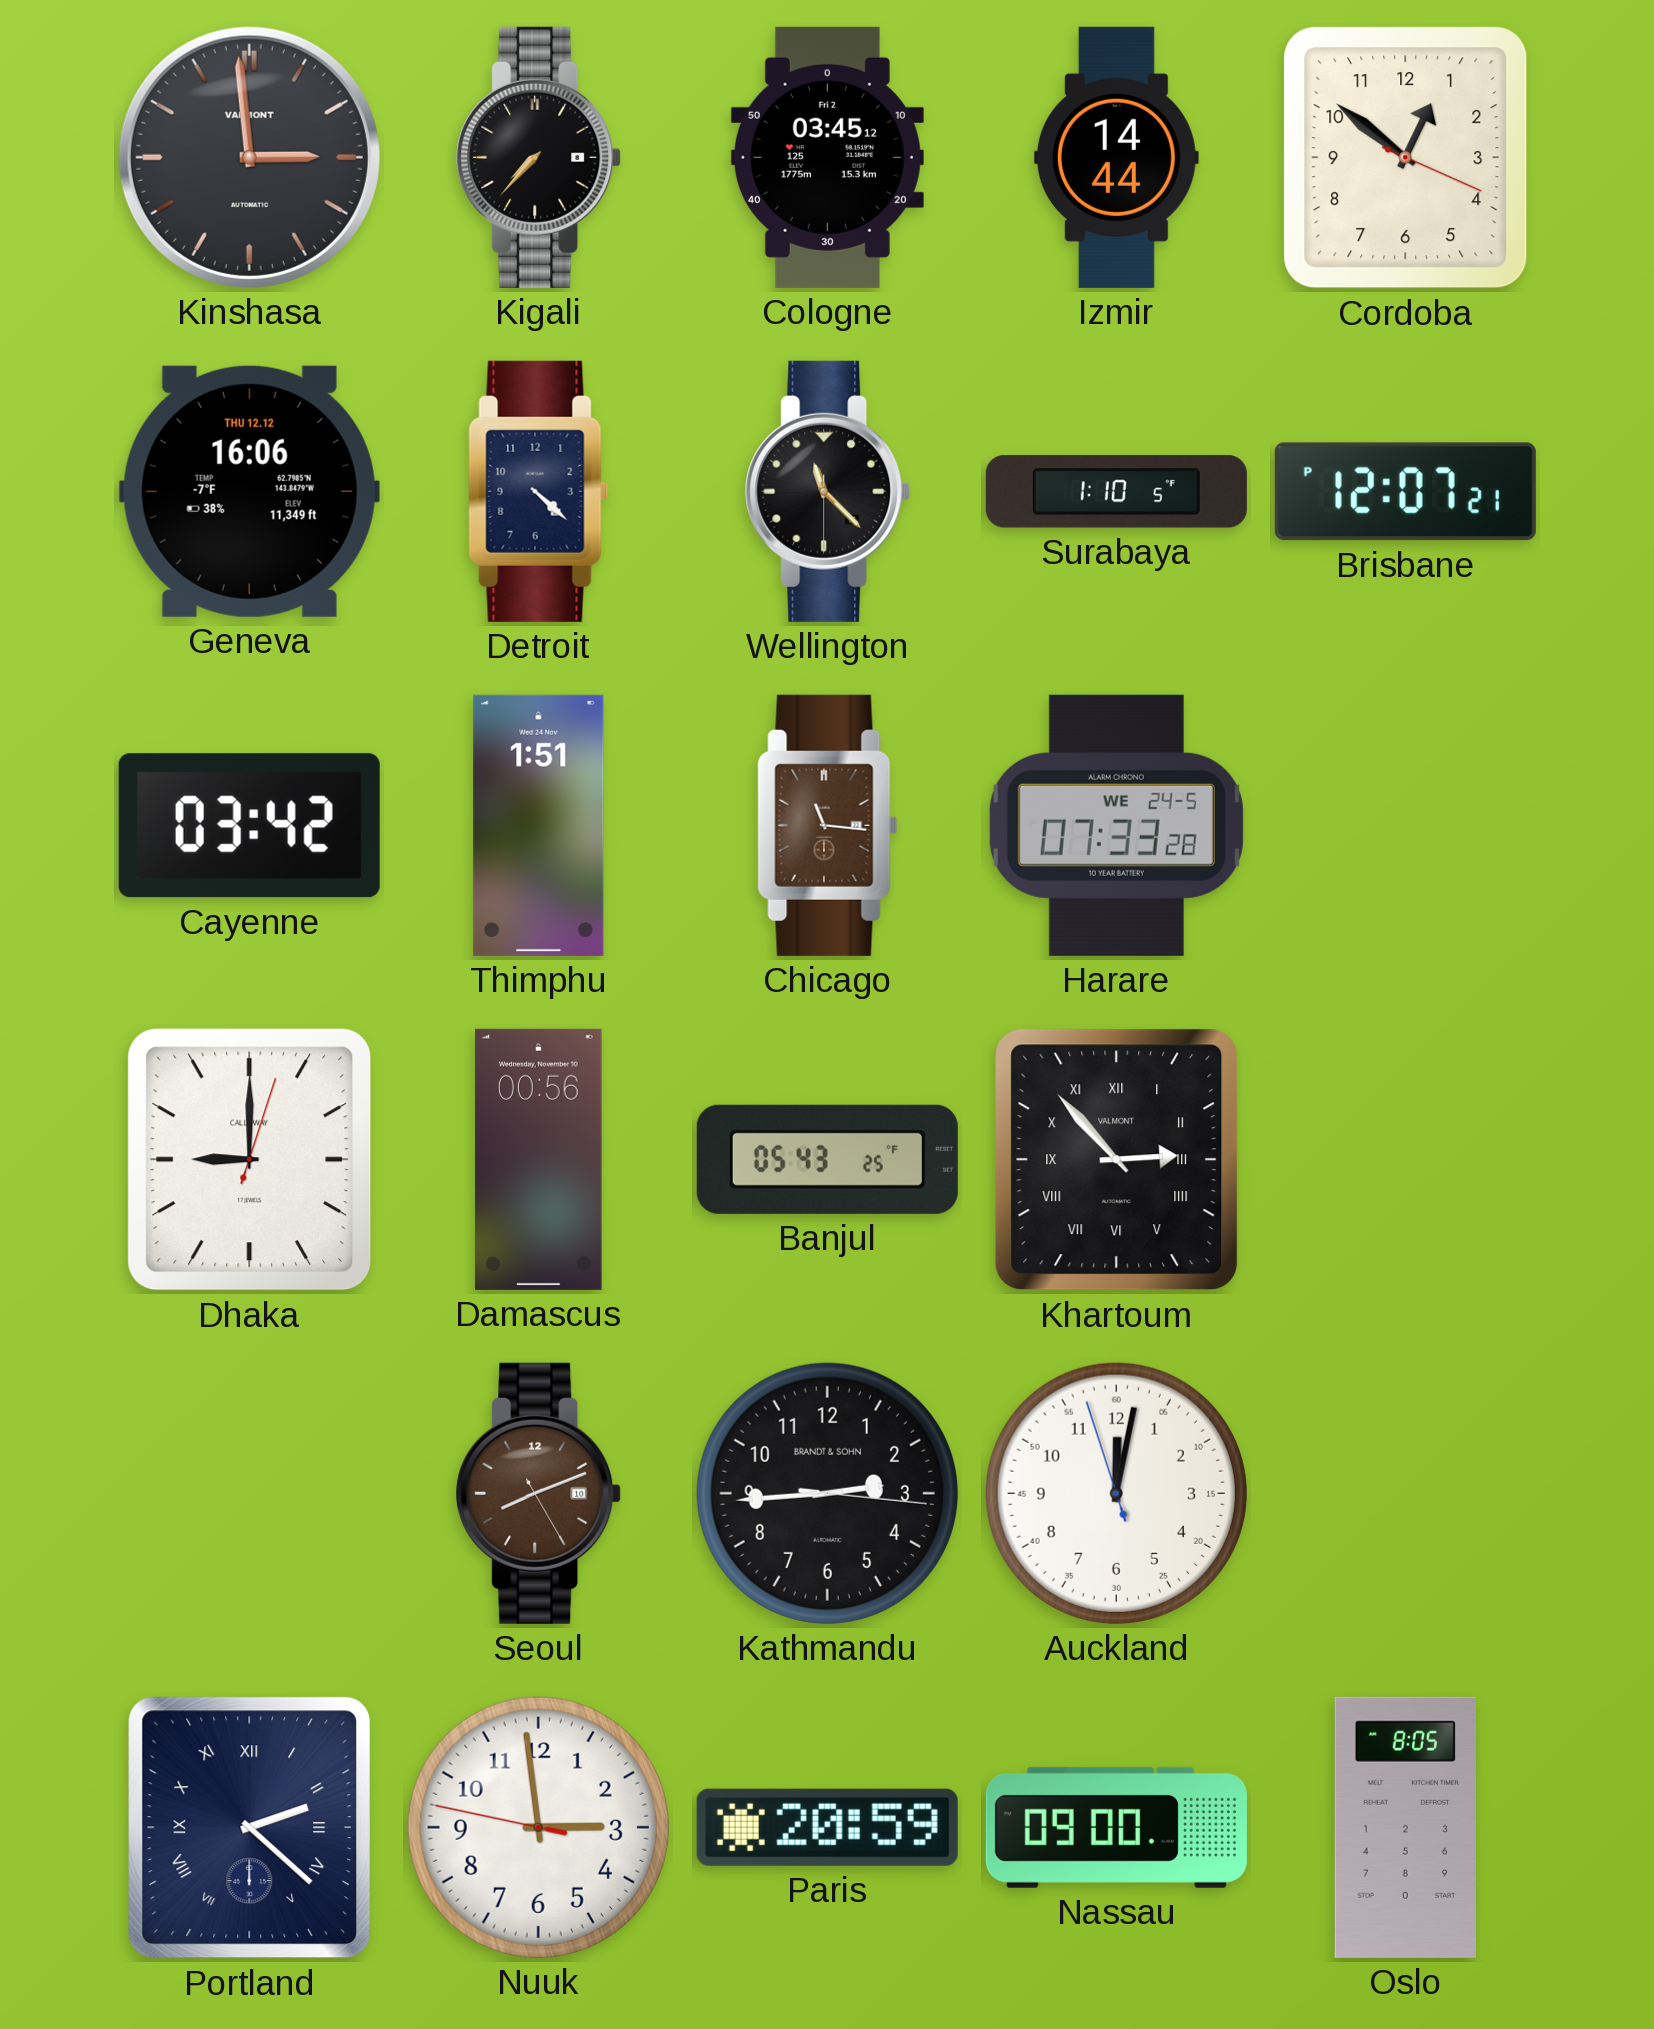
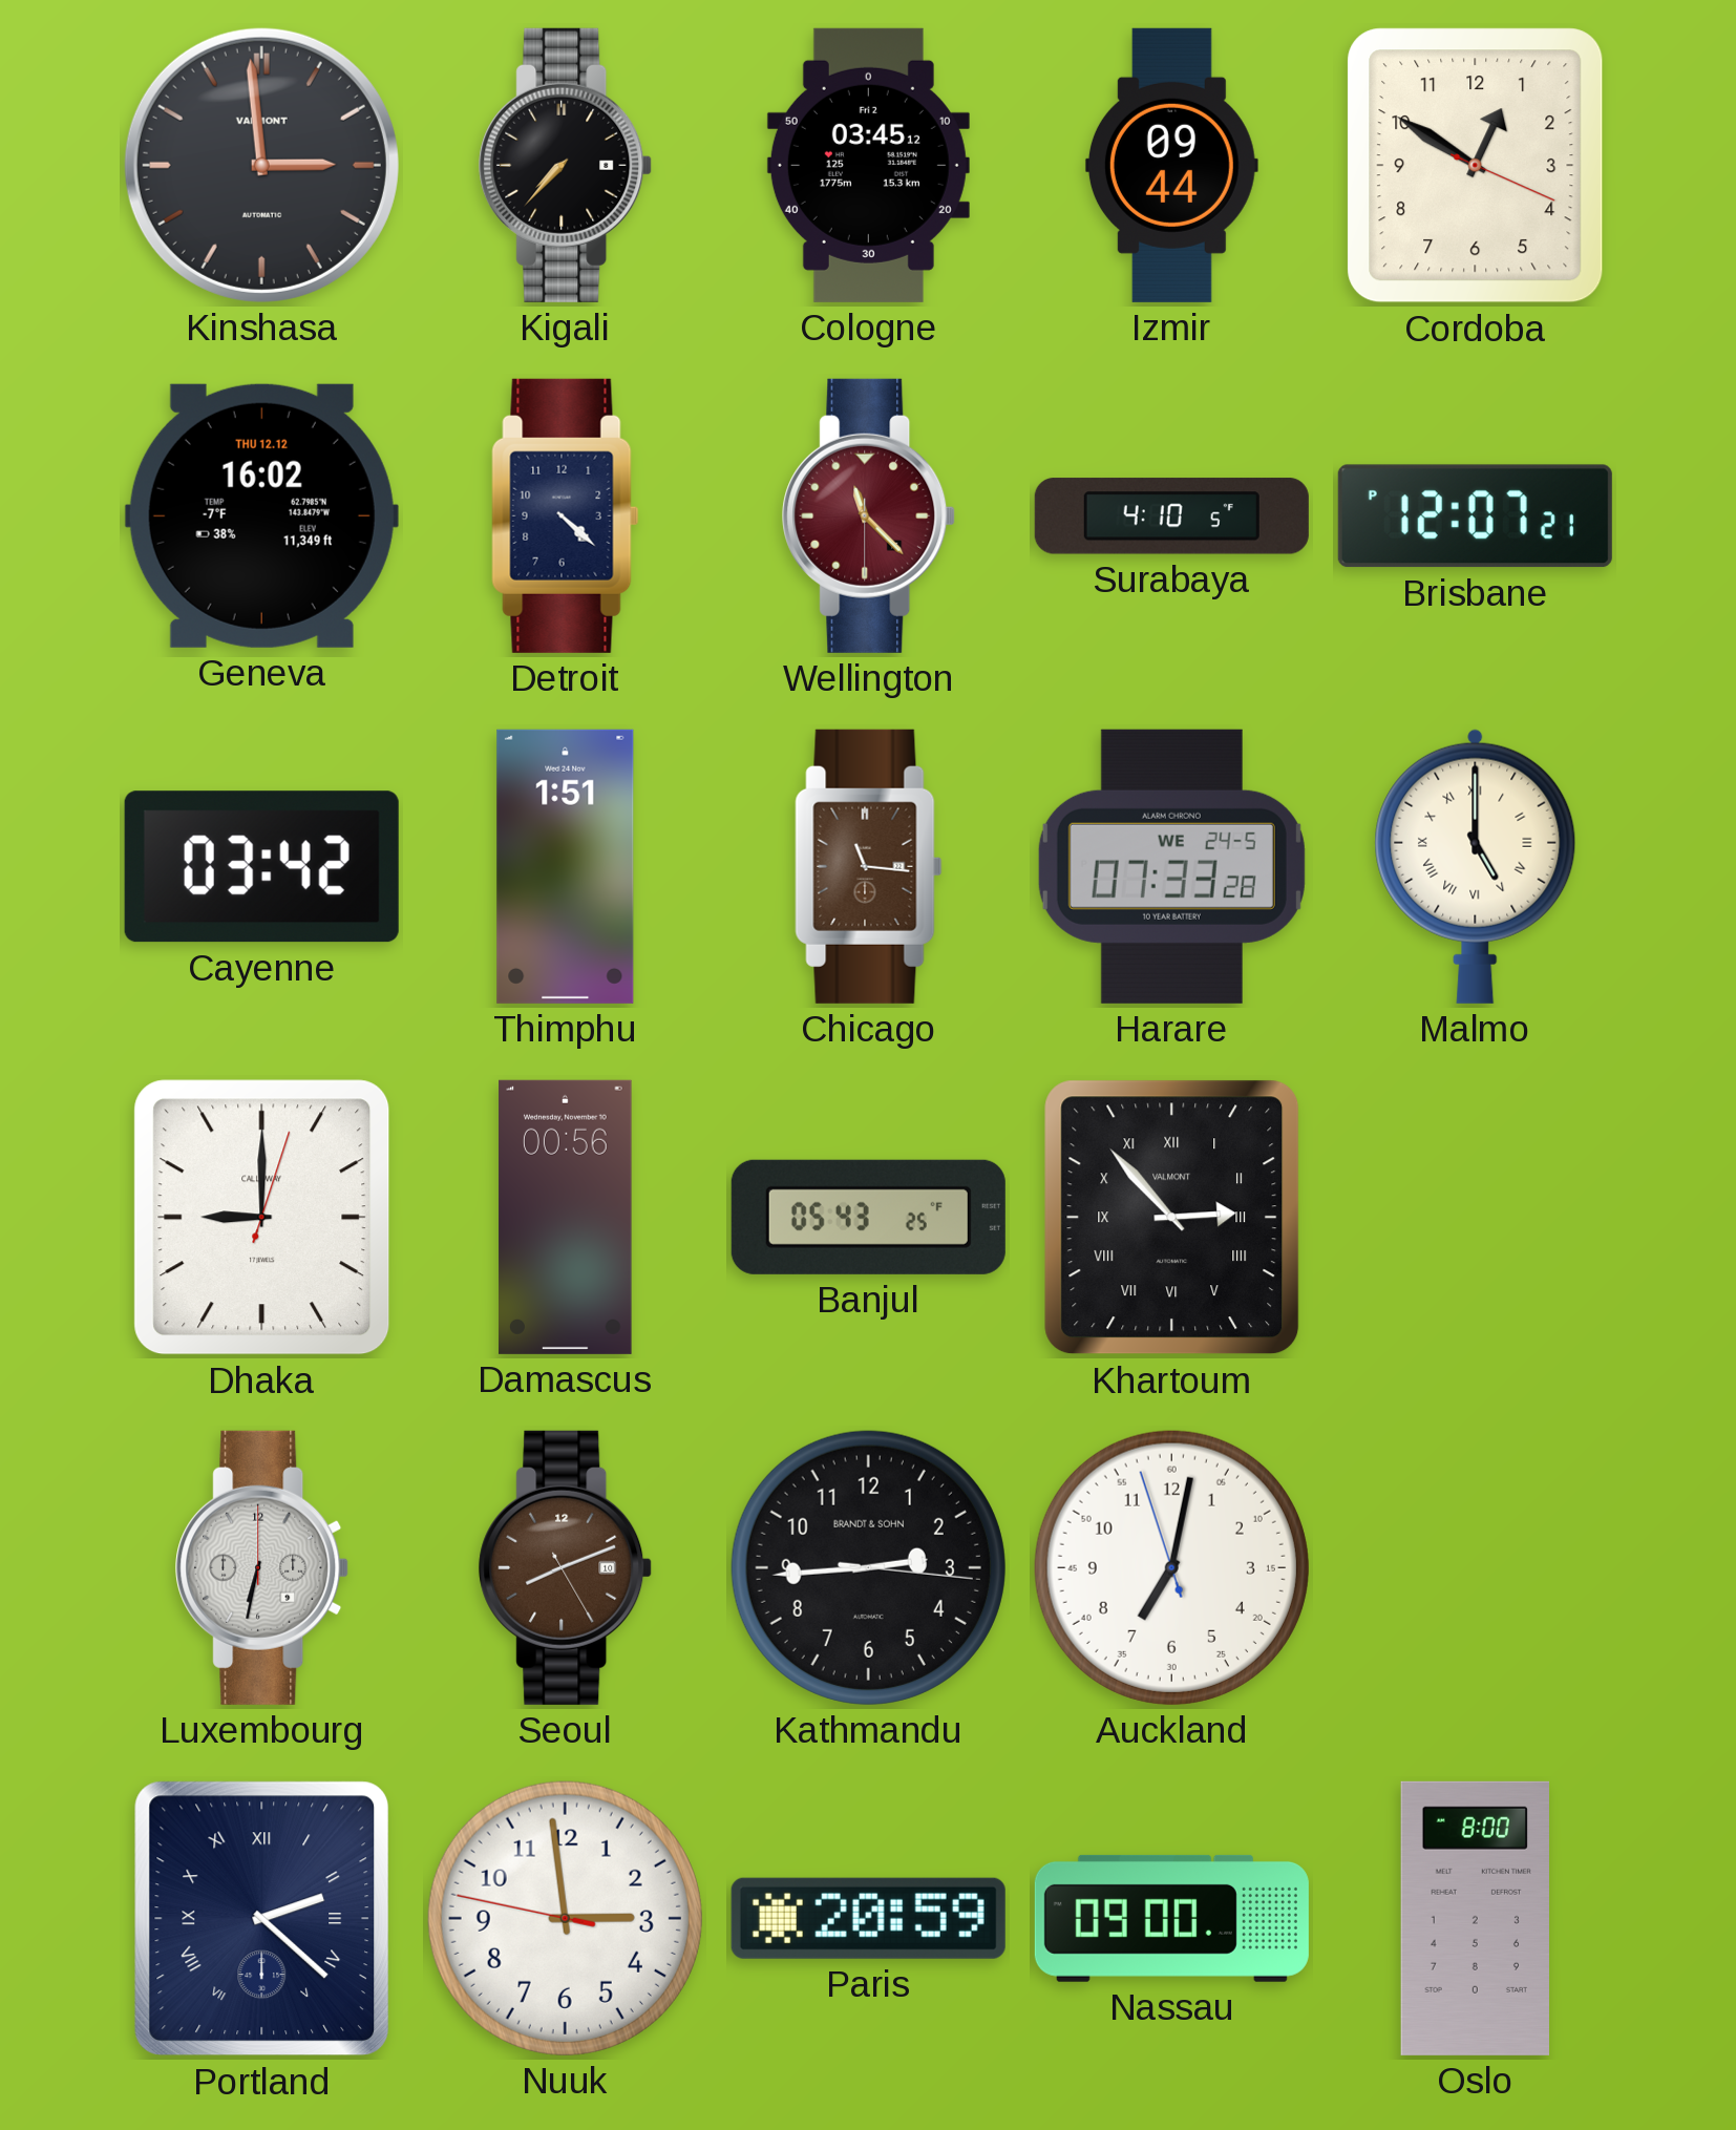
Izmir: 14:44 -> 09:44
Cordoba: 12:51 -> 12:50
Geneva: 16:06 -> 16:02
Wellington dial: black -> burgundy
Surabaya: 1:10 -> 4:10
Malmo: none -> 5:00
Luxembourg: none -> 6:32
Auckland: 12:01 -> 7:01
Oslo: 8:05 -> 8:00
